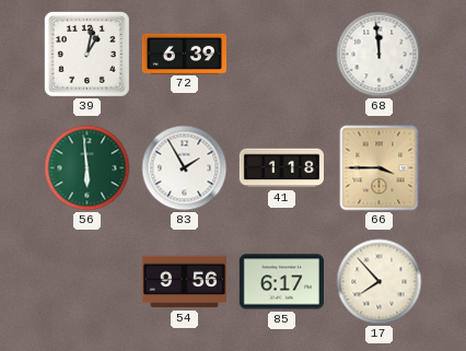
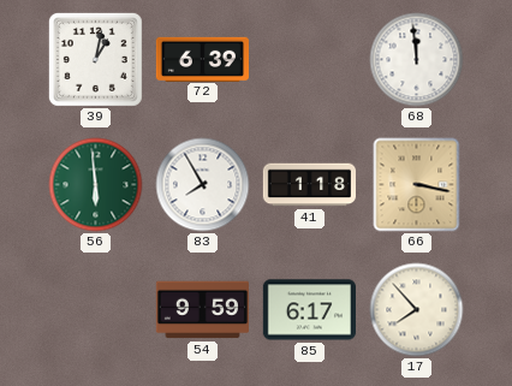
83: 1:55 -> 7:55
66: 3:45 -> 3:17
54: 9:56 -> 9:59
